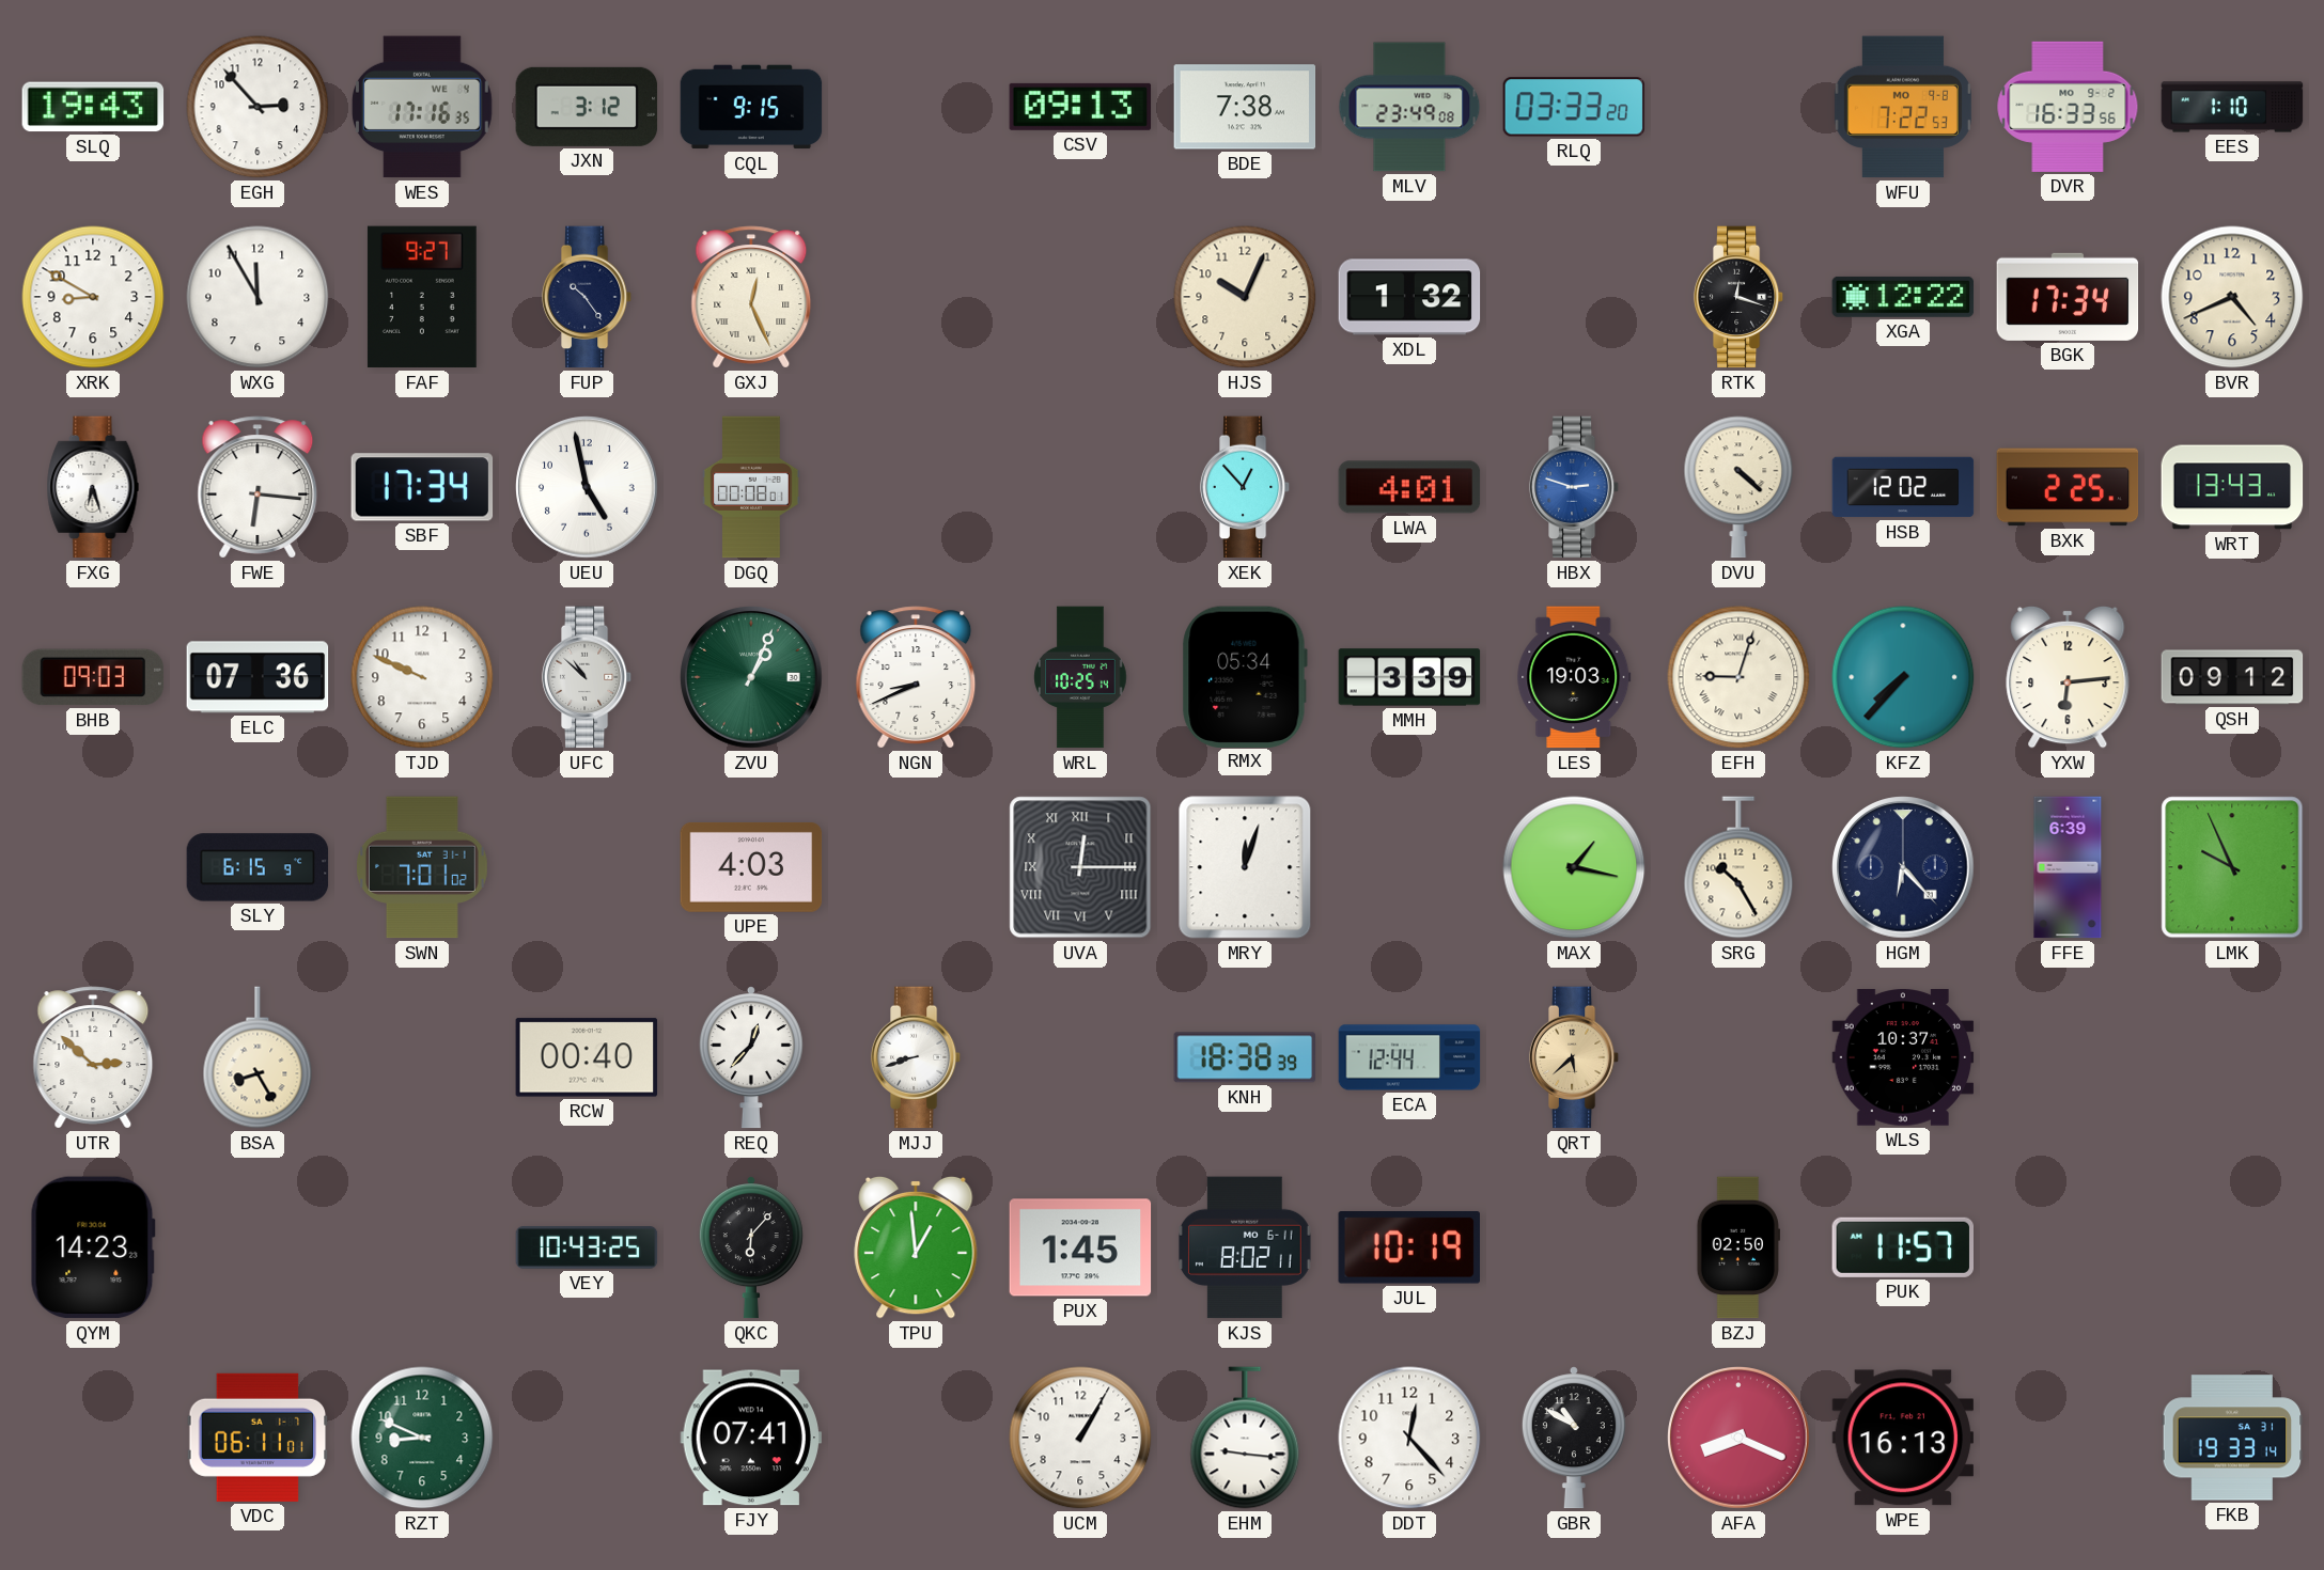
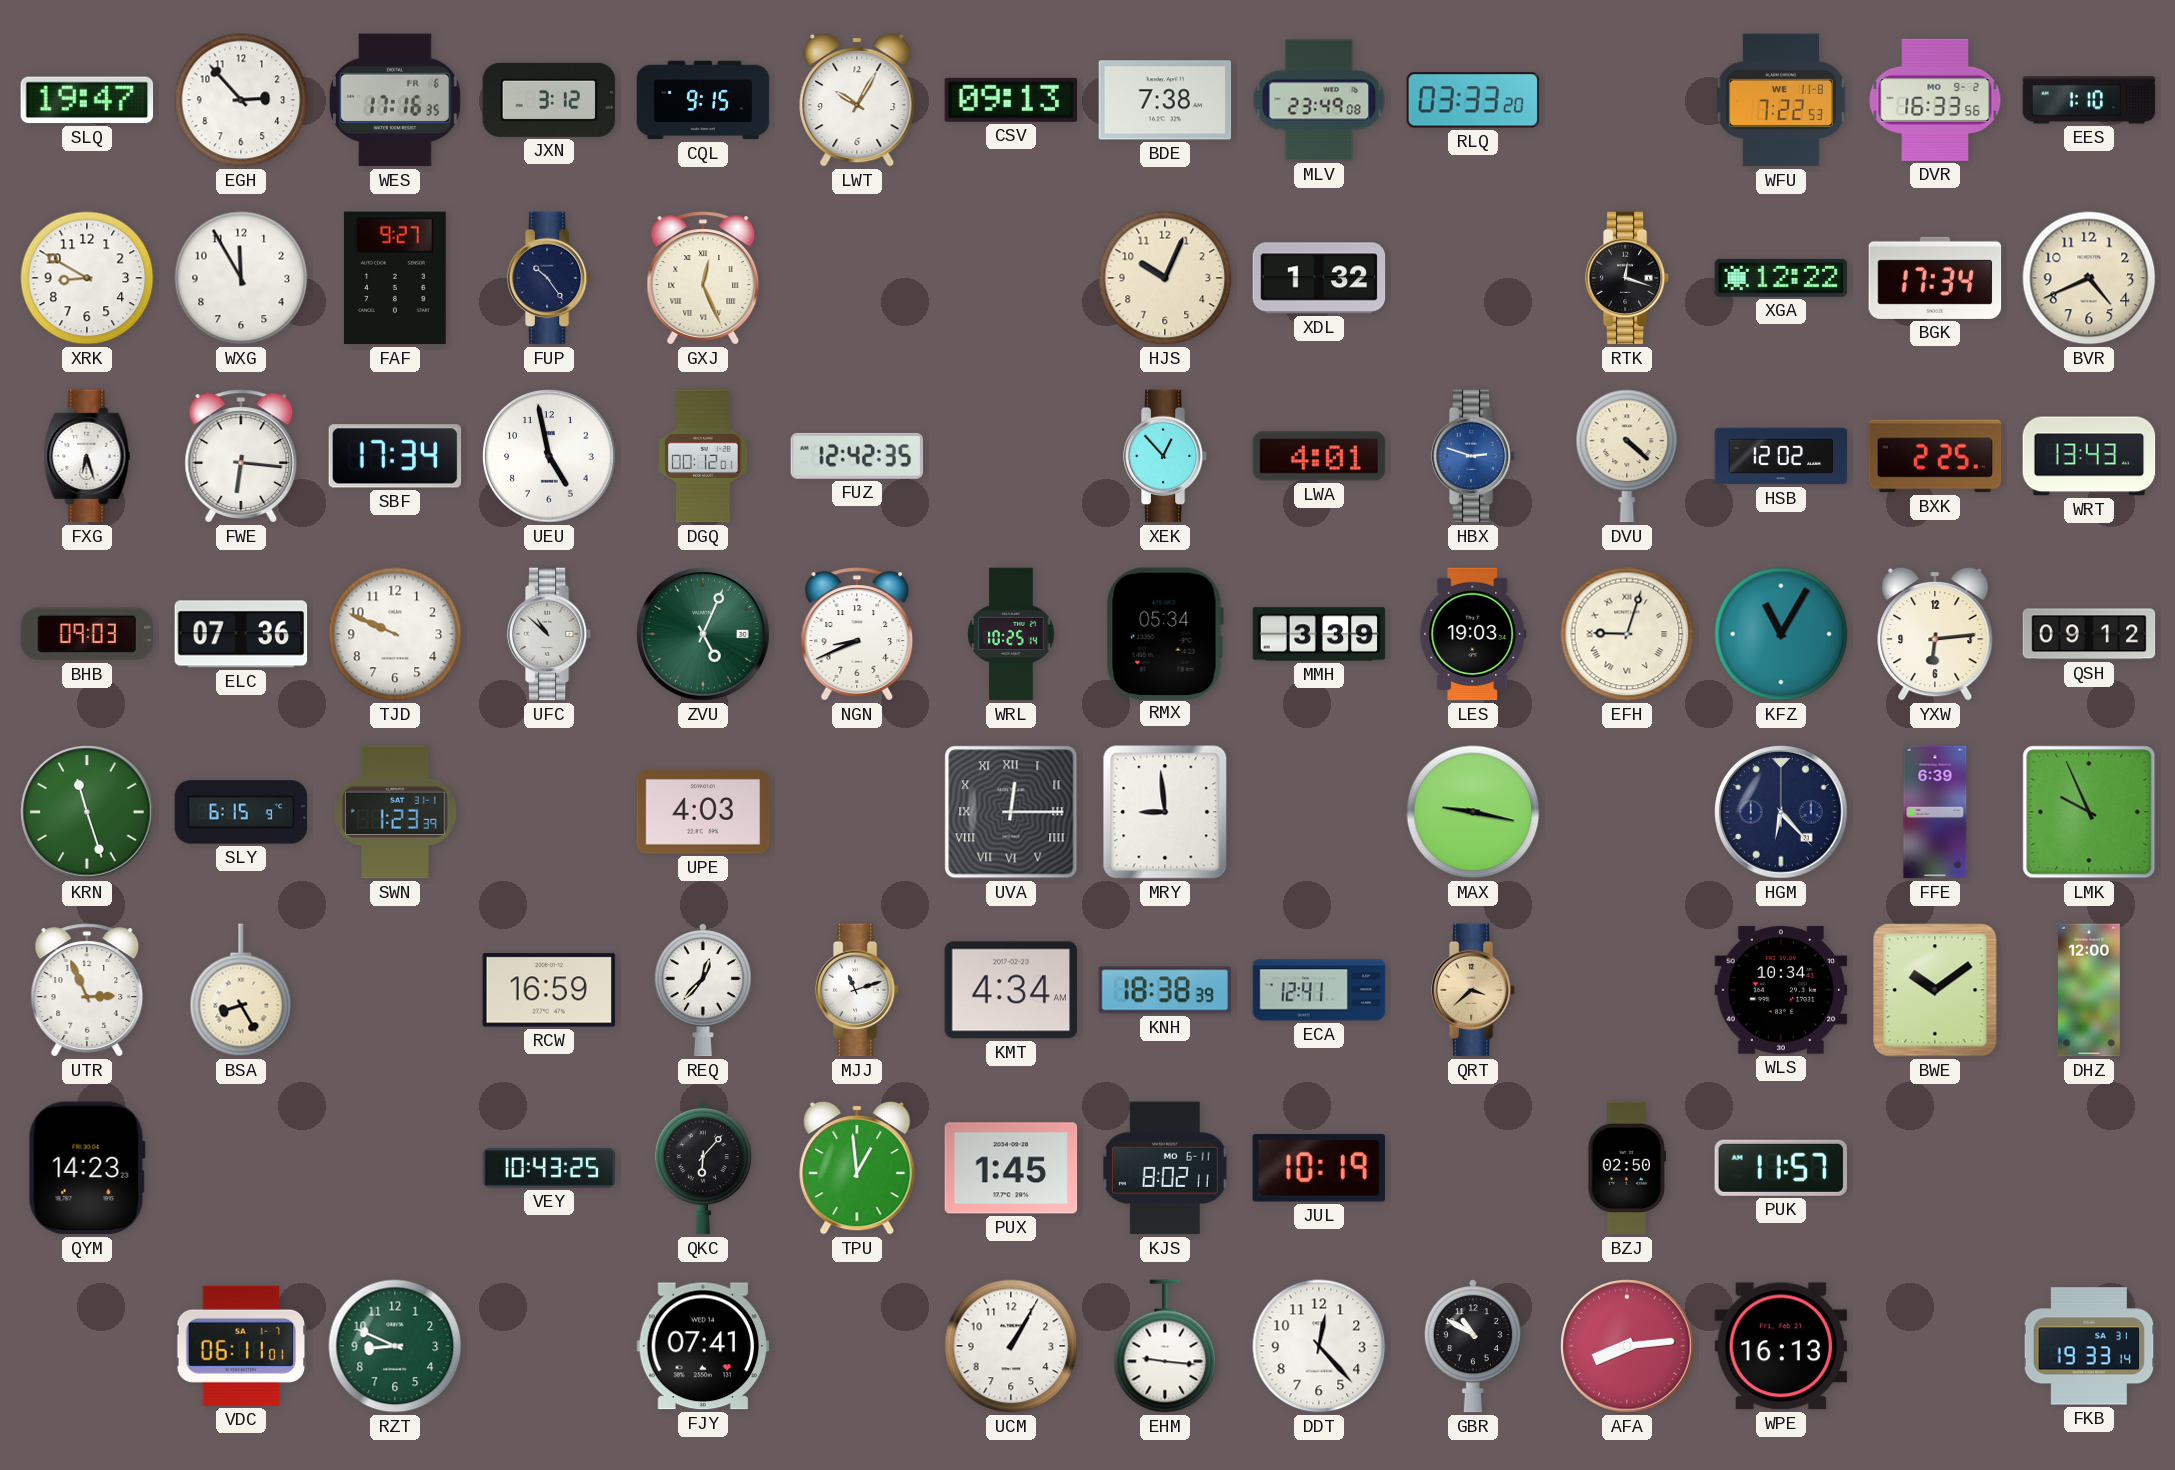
SLQ: 19:43 -> 19:47
WES date: WE 4 -> FR 6
LWT: none -> 10:05
WFU date: MO 9-8 -> WE 11-8
DGQ: 00:08 -> 00:12
FUZ: none -> 12:42
ZVU: 1:04 -> 5:04
KFZ: 7:37 -> 11:05
KRN: none -> 11:27
SWN: 7:01 -> 1:23
MRY: 12:03 -> 8:59
MAX: 1:17 -> 9:17
SRG: 10:25 -> none
UTR: 2:52 -> 2:56
RCW: 00:40 -> 16:59
MJJ: 8:42 -> 11:12
KMT: none -> 4:34
ECA: 12:44 -> 12:41
QRT: 5:38 -> 3:38
WLS: 10:37 -> 10:34
BWE: none -> 10:09
DHZ: none -> 12:00
AFA: 8:19 -> 8:14
